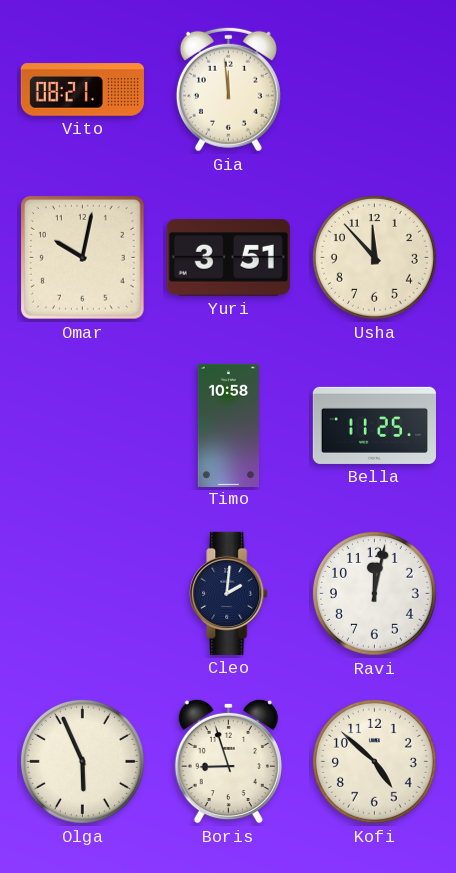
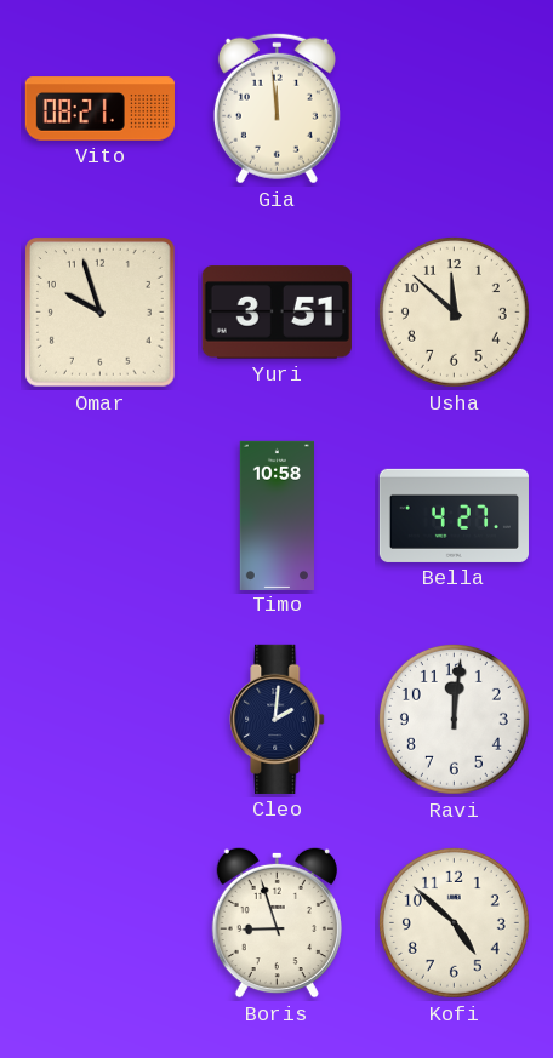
Omar: 10:02 -> 9:57
Usha: 11:53 -> 11:52
Bella: 11:25 -> 4:27
Ravi: 12:02 -> 12:01
Olga: 5:56 -> none
